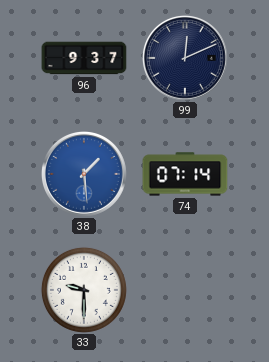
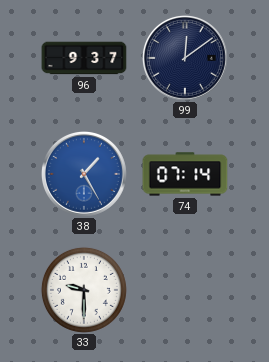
99: 12:11 -> 12:09
38: 1:29 -> 1:25
